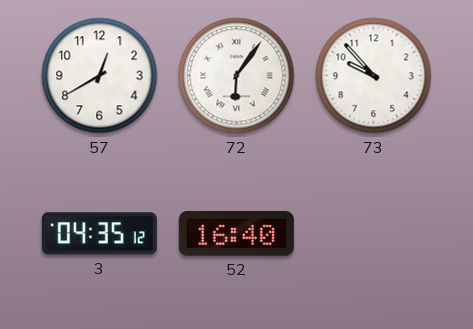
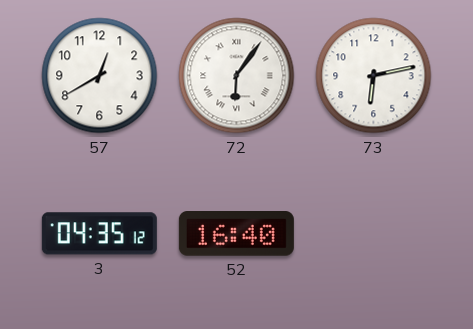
73: 9:53 -> 6:13
